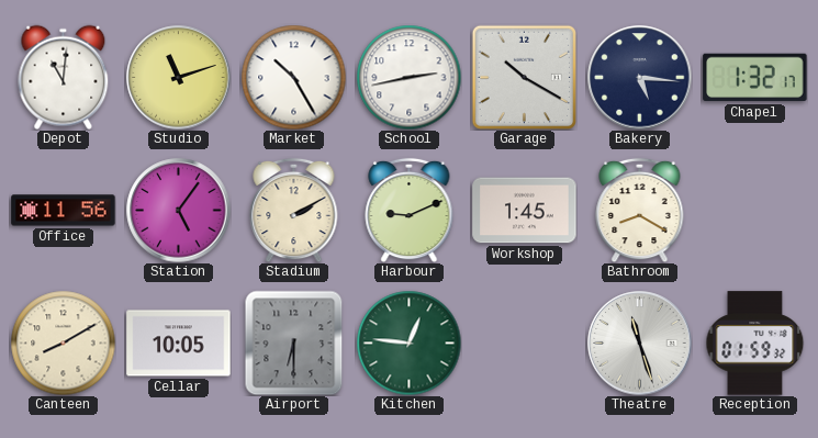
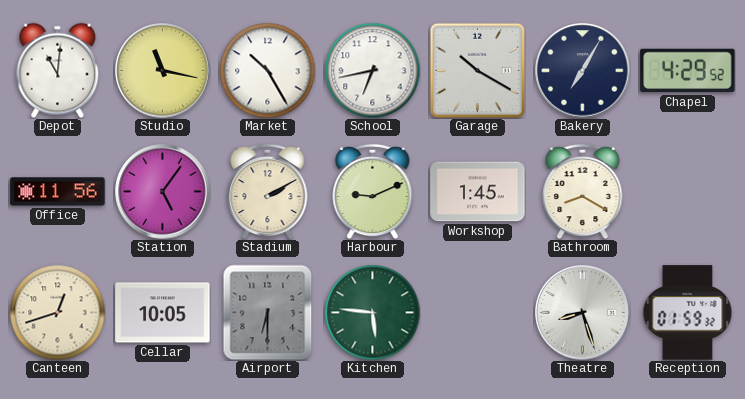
Studio: 11:12 -> 11:17
School: 2:43 -> 6:43
Bakery: 5:16 -> 7:05
Chapel: 1:32 -> 4:29
Canteen: 8:10 -> 12:42
Kitchen: 12:46 -> 5:46
Theatre: 11:27 -> 8:27
